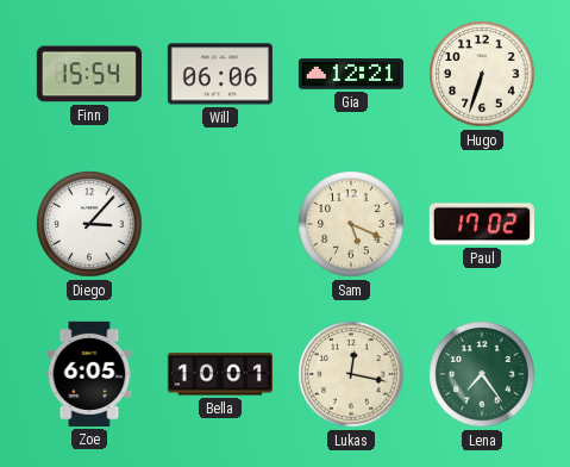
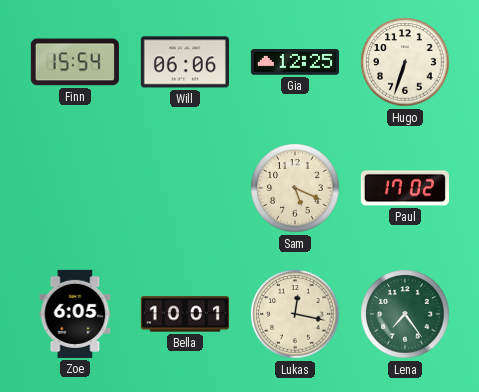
Gia: 12:21 -> 12:25
Diego: 3:07 -> none
